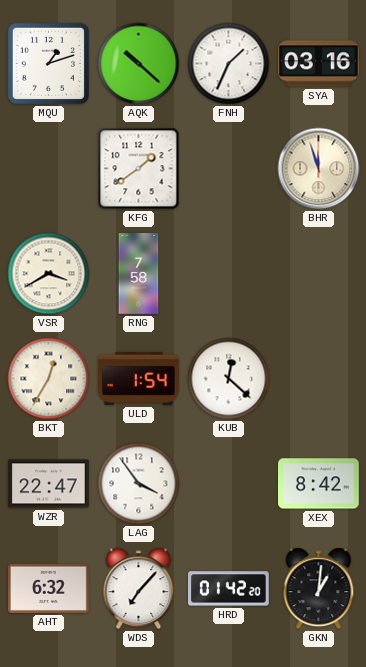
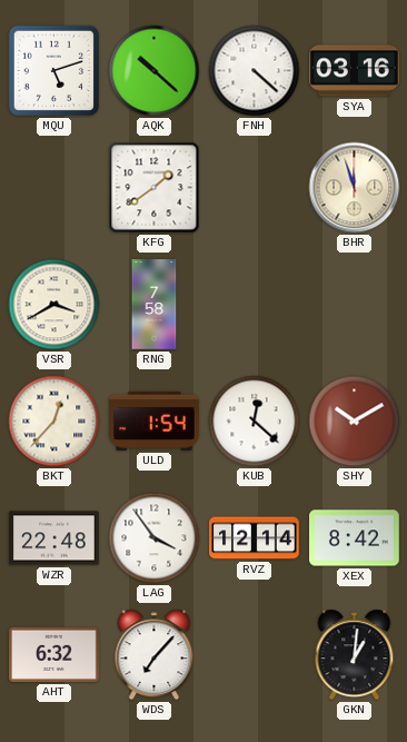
MQU: 1:12 -> 5:12
FNH: 1:34 -> 4:22
BKT: 12:35 -> 12:37
SHY: none -> 10:10
WZR: 22:47 -> 22:48
RVZ: none -> 12:14
HRD: 01:42 -> none
